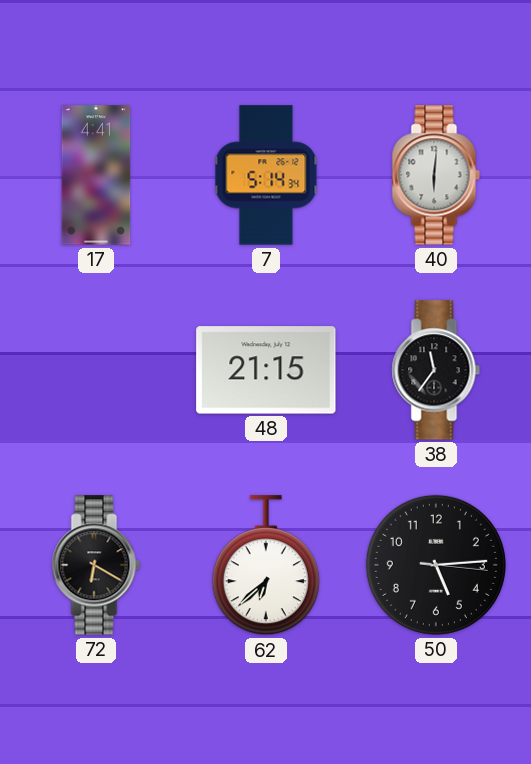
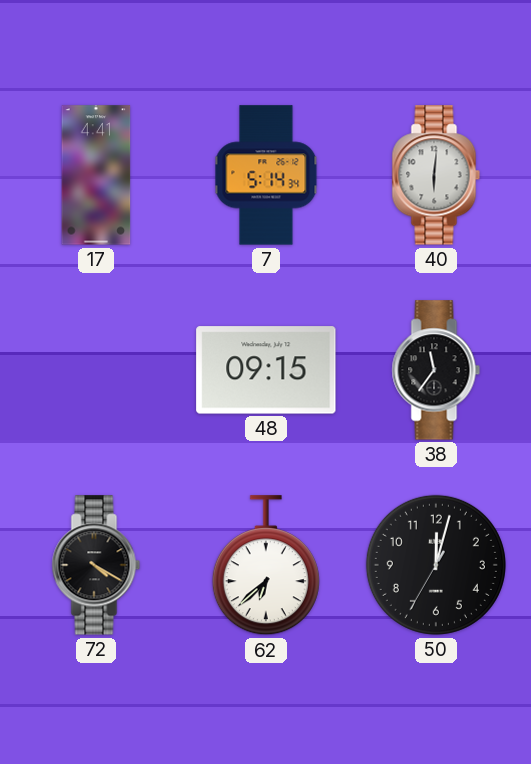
48: 21:15 -> 09:15
72: 6:20 -> 4:20
50: 5:14 -> 12:02
